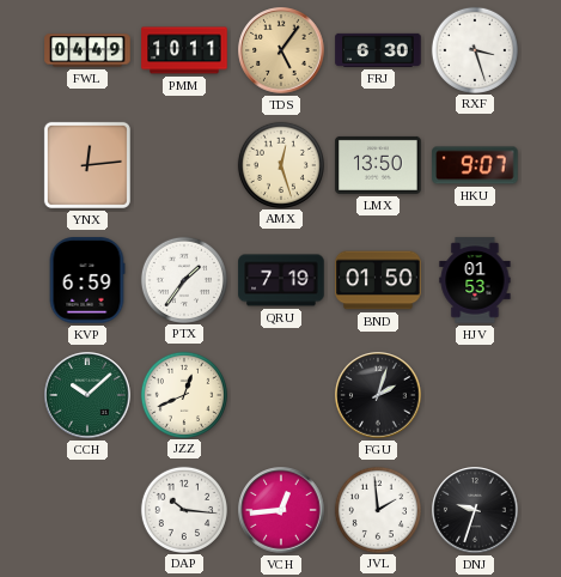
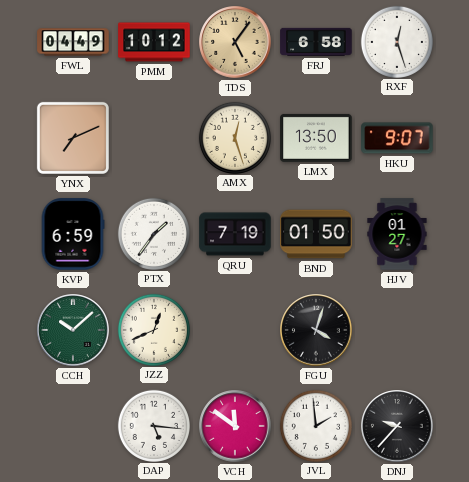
PMM: 10:11 -> 10:12
FRJ: 6:30 -> 6:58
RXF: 3:27 -> 12:27
YNX: 12:14 -> 7:11
HJV: 01:53 -> 01:27
FGU: 2:03 -> 4:03
DAP: 10:16 -> 5:16
VCH: 12:44 -> 11:51
DNJ: 9:33 -> 9:37
